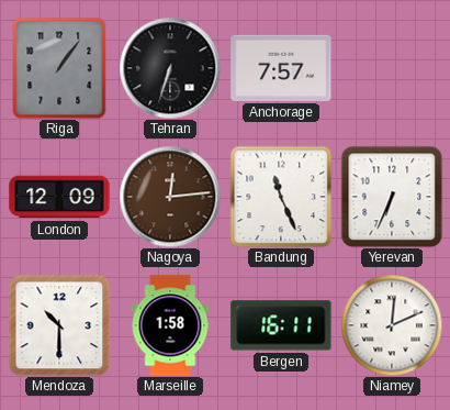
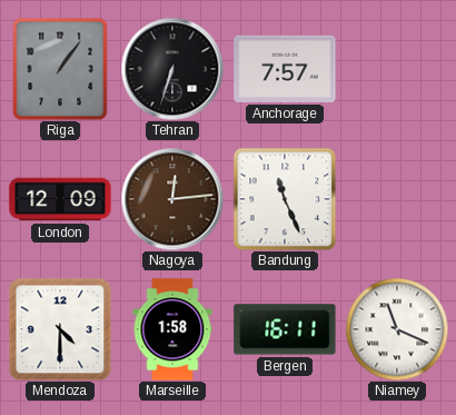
Yerevan: 6:34 -> none
Mendoza: 10:30 -> 4:30
Niamey: 12:11 -> 11:19
